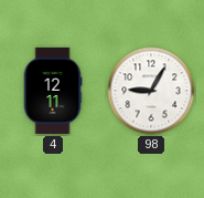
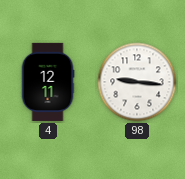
98: 9:05 -> 9:16
